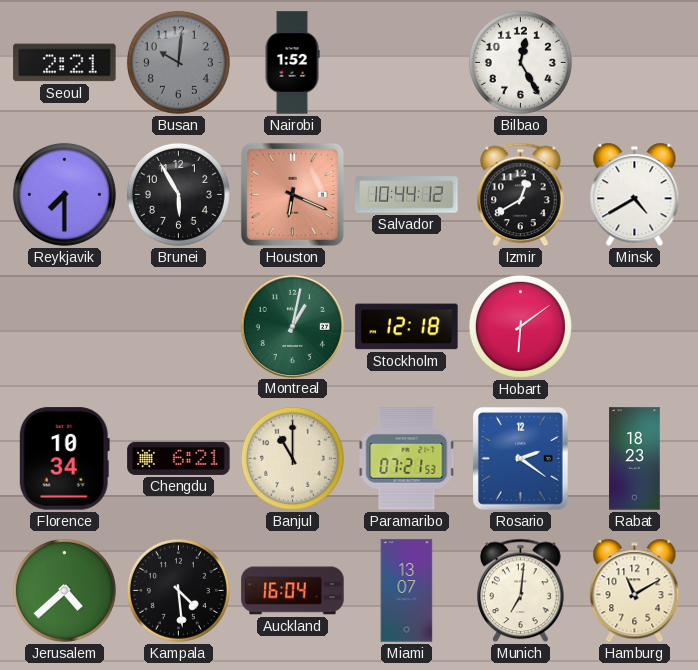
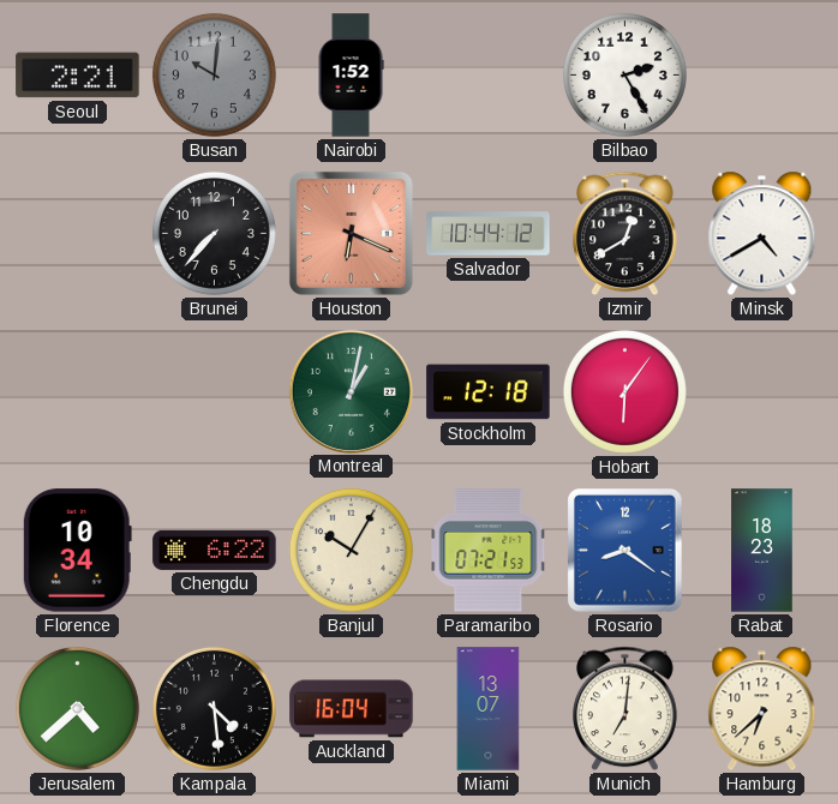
Bilbao: 12:25 -> 2:25
Reykjavik: 7:30 -> none
Brunei: 5:55 -> 7:37
Hobart: 6:09 -> 6:06
Chengdu: 6:21 -> 6:22
Banjul: 11:00 -> 10:05
Rosario: 2:21 -> 8:21
Hamburg: 11:10 -> 6:38
